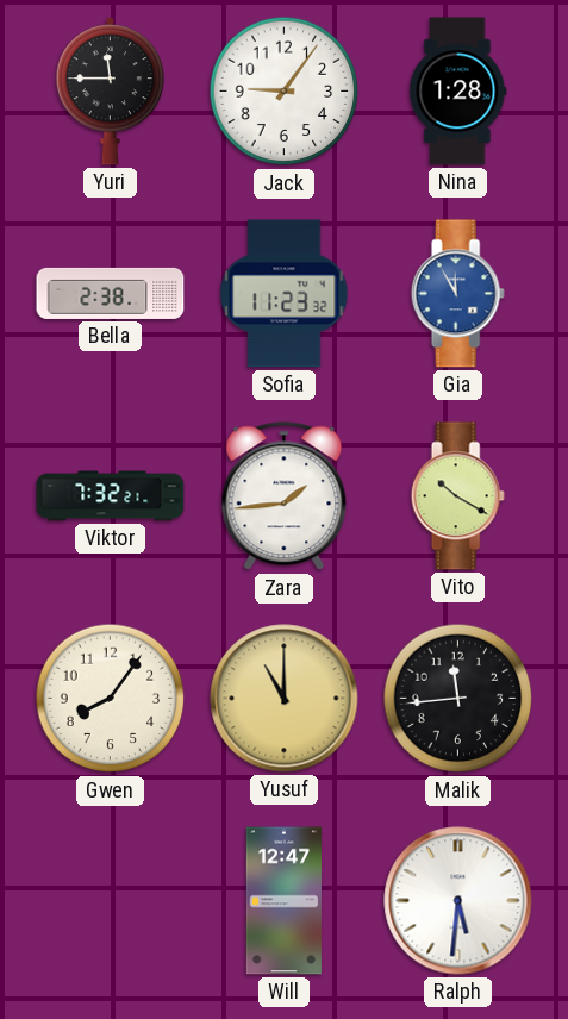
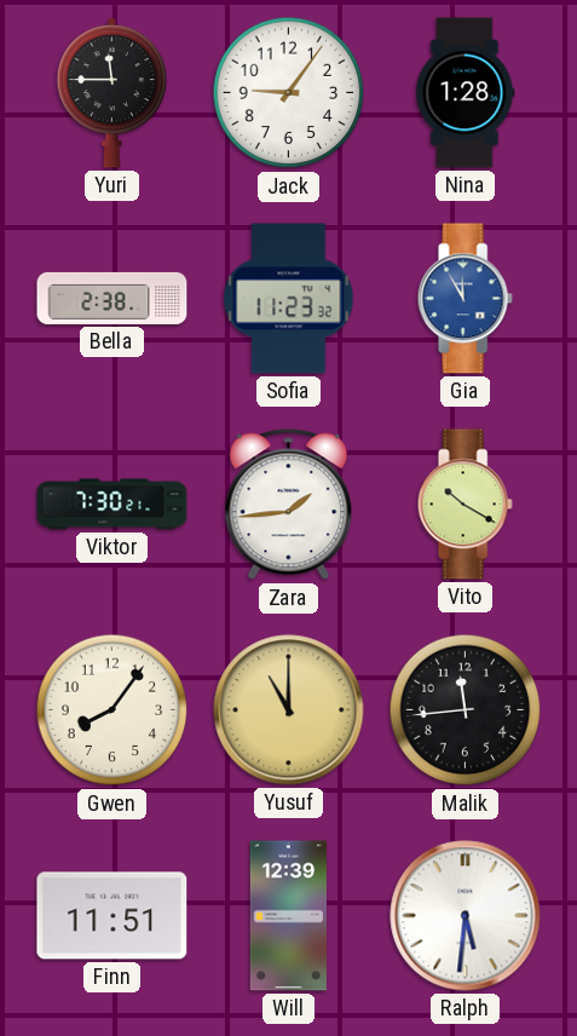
Viktor: 7:32 -> 7:30
Finn: none -> 11:51
Will: 12:47 -> 12:39
